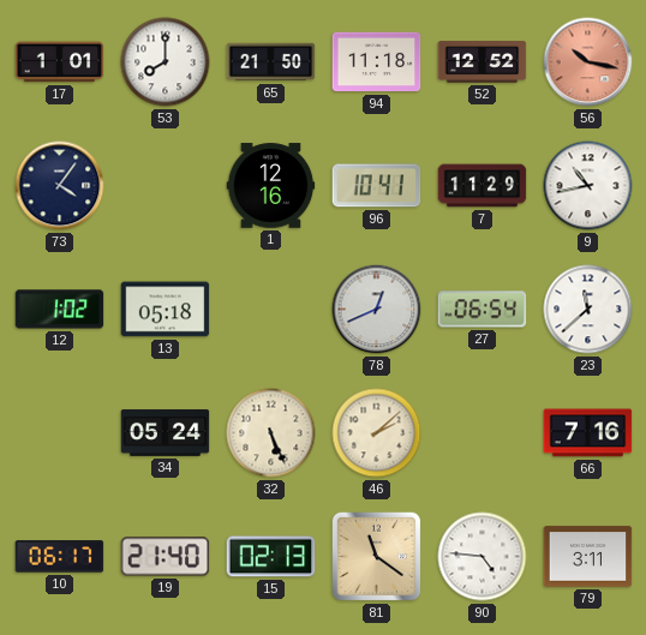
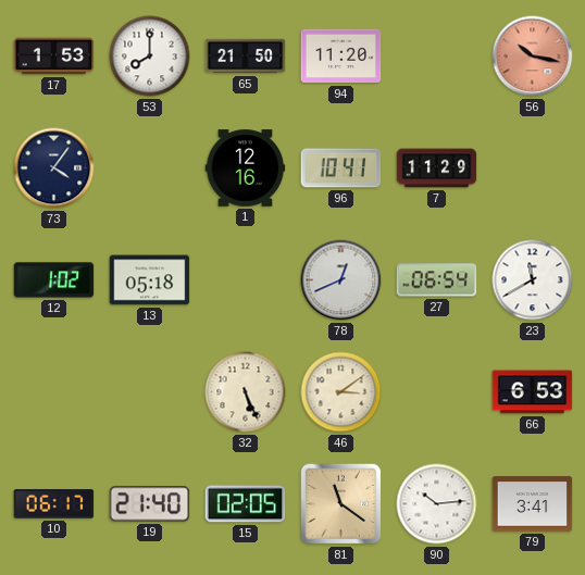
17: 1:01 -> 1:53
94: 11:18 -> 11:20
52: 12:52 -> none
9: 10:43 -> none
23: 11:38 -> 11:40
34: 05:24 -> none
46: 2:08 -> 3:09
66: 7:16 -> 6:53
15: 02:13 -> 02:05
90: 4:46 -> 10:14
79: 3:11 -> 3:41
